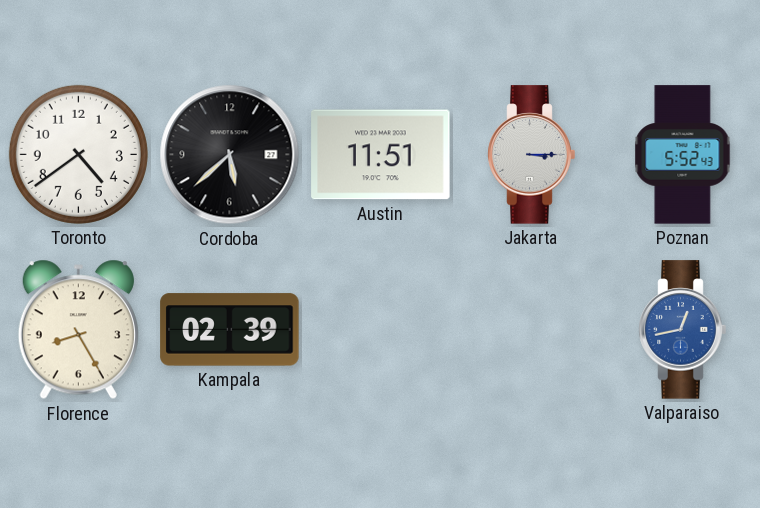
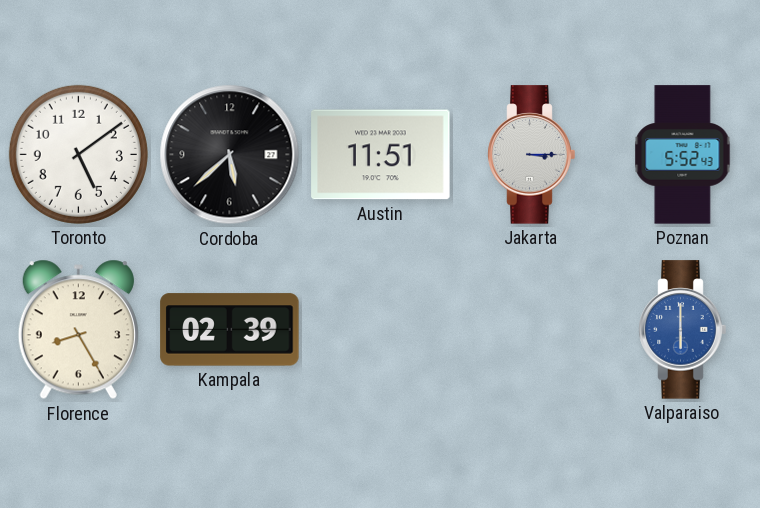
Toronto: 4:39 -> 5:09
Valparaiso: 12:43 -> 6:00
